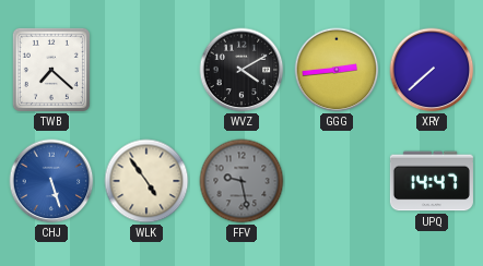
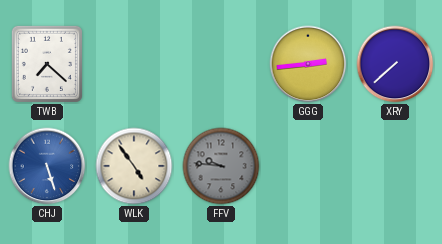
WVZ: 4:10 -> none
FFV: 9:28 -> 9:46
UPQ: 14:47 -> none
